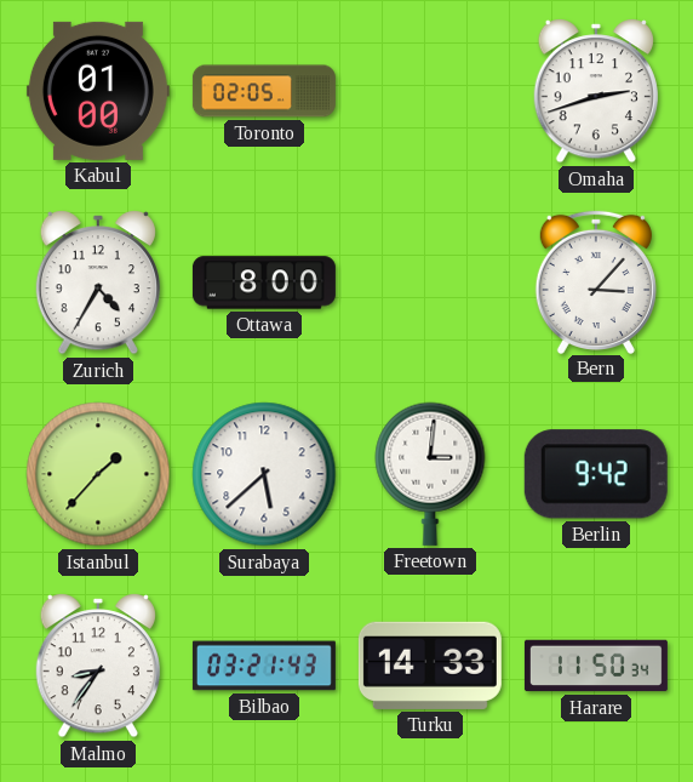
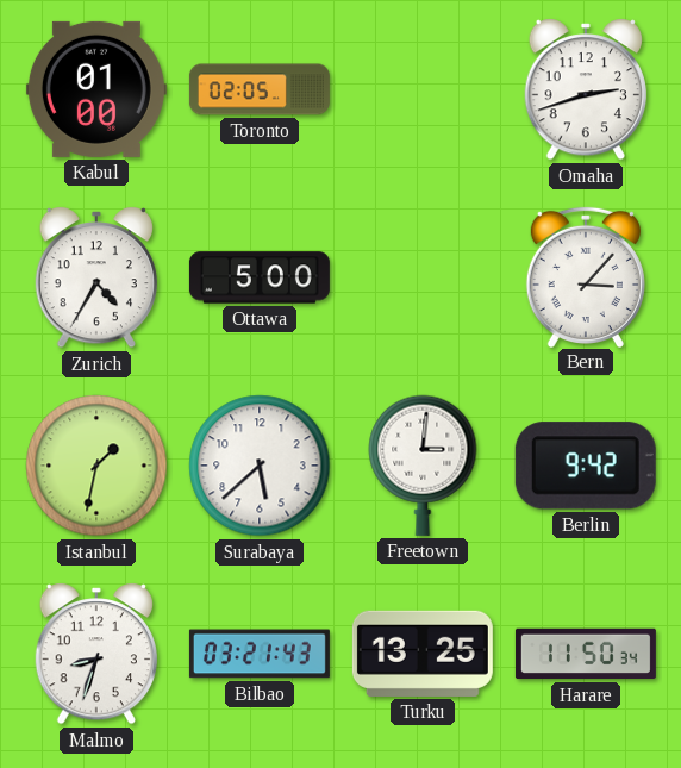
Ottawa: 8:00 -> 5:00
Istanbul: 1:37 -> 1:32
Malmo: 8:36 -> 8:33
Turku: 14:33 -> 13:25
